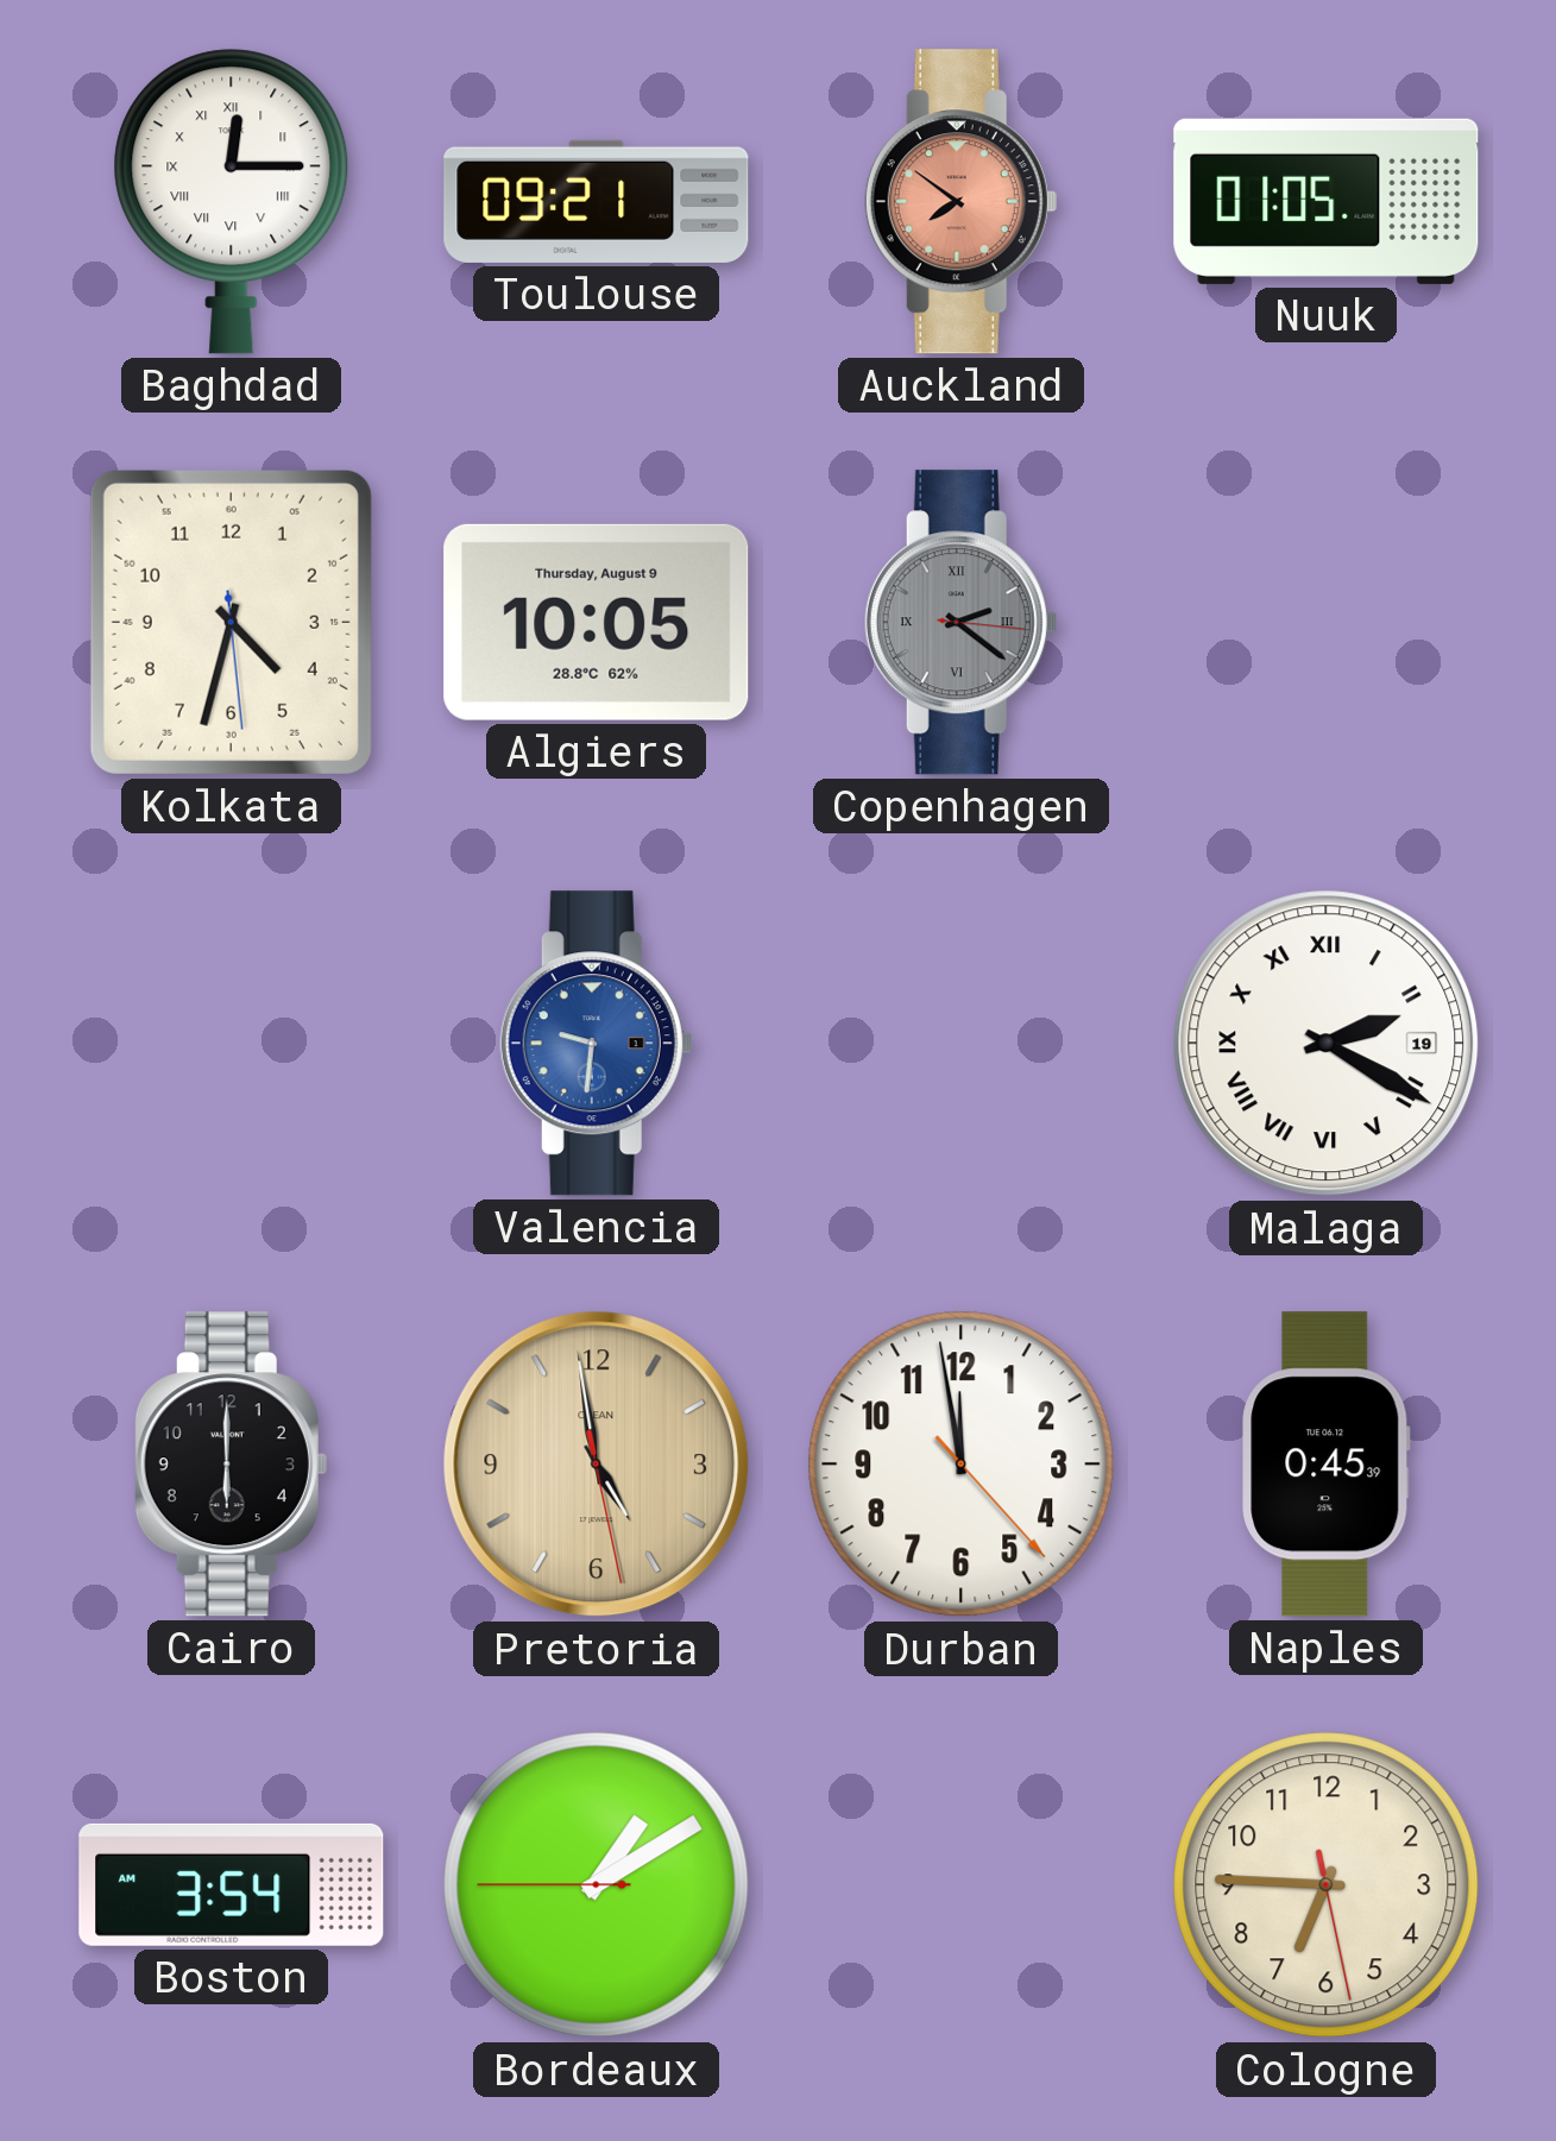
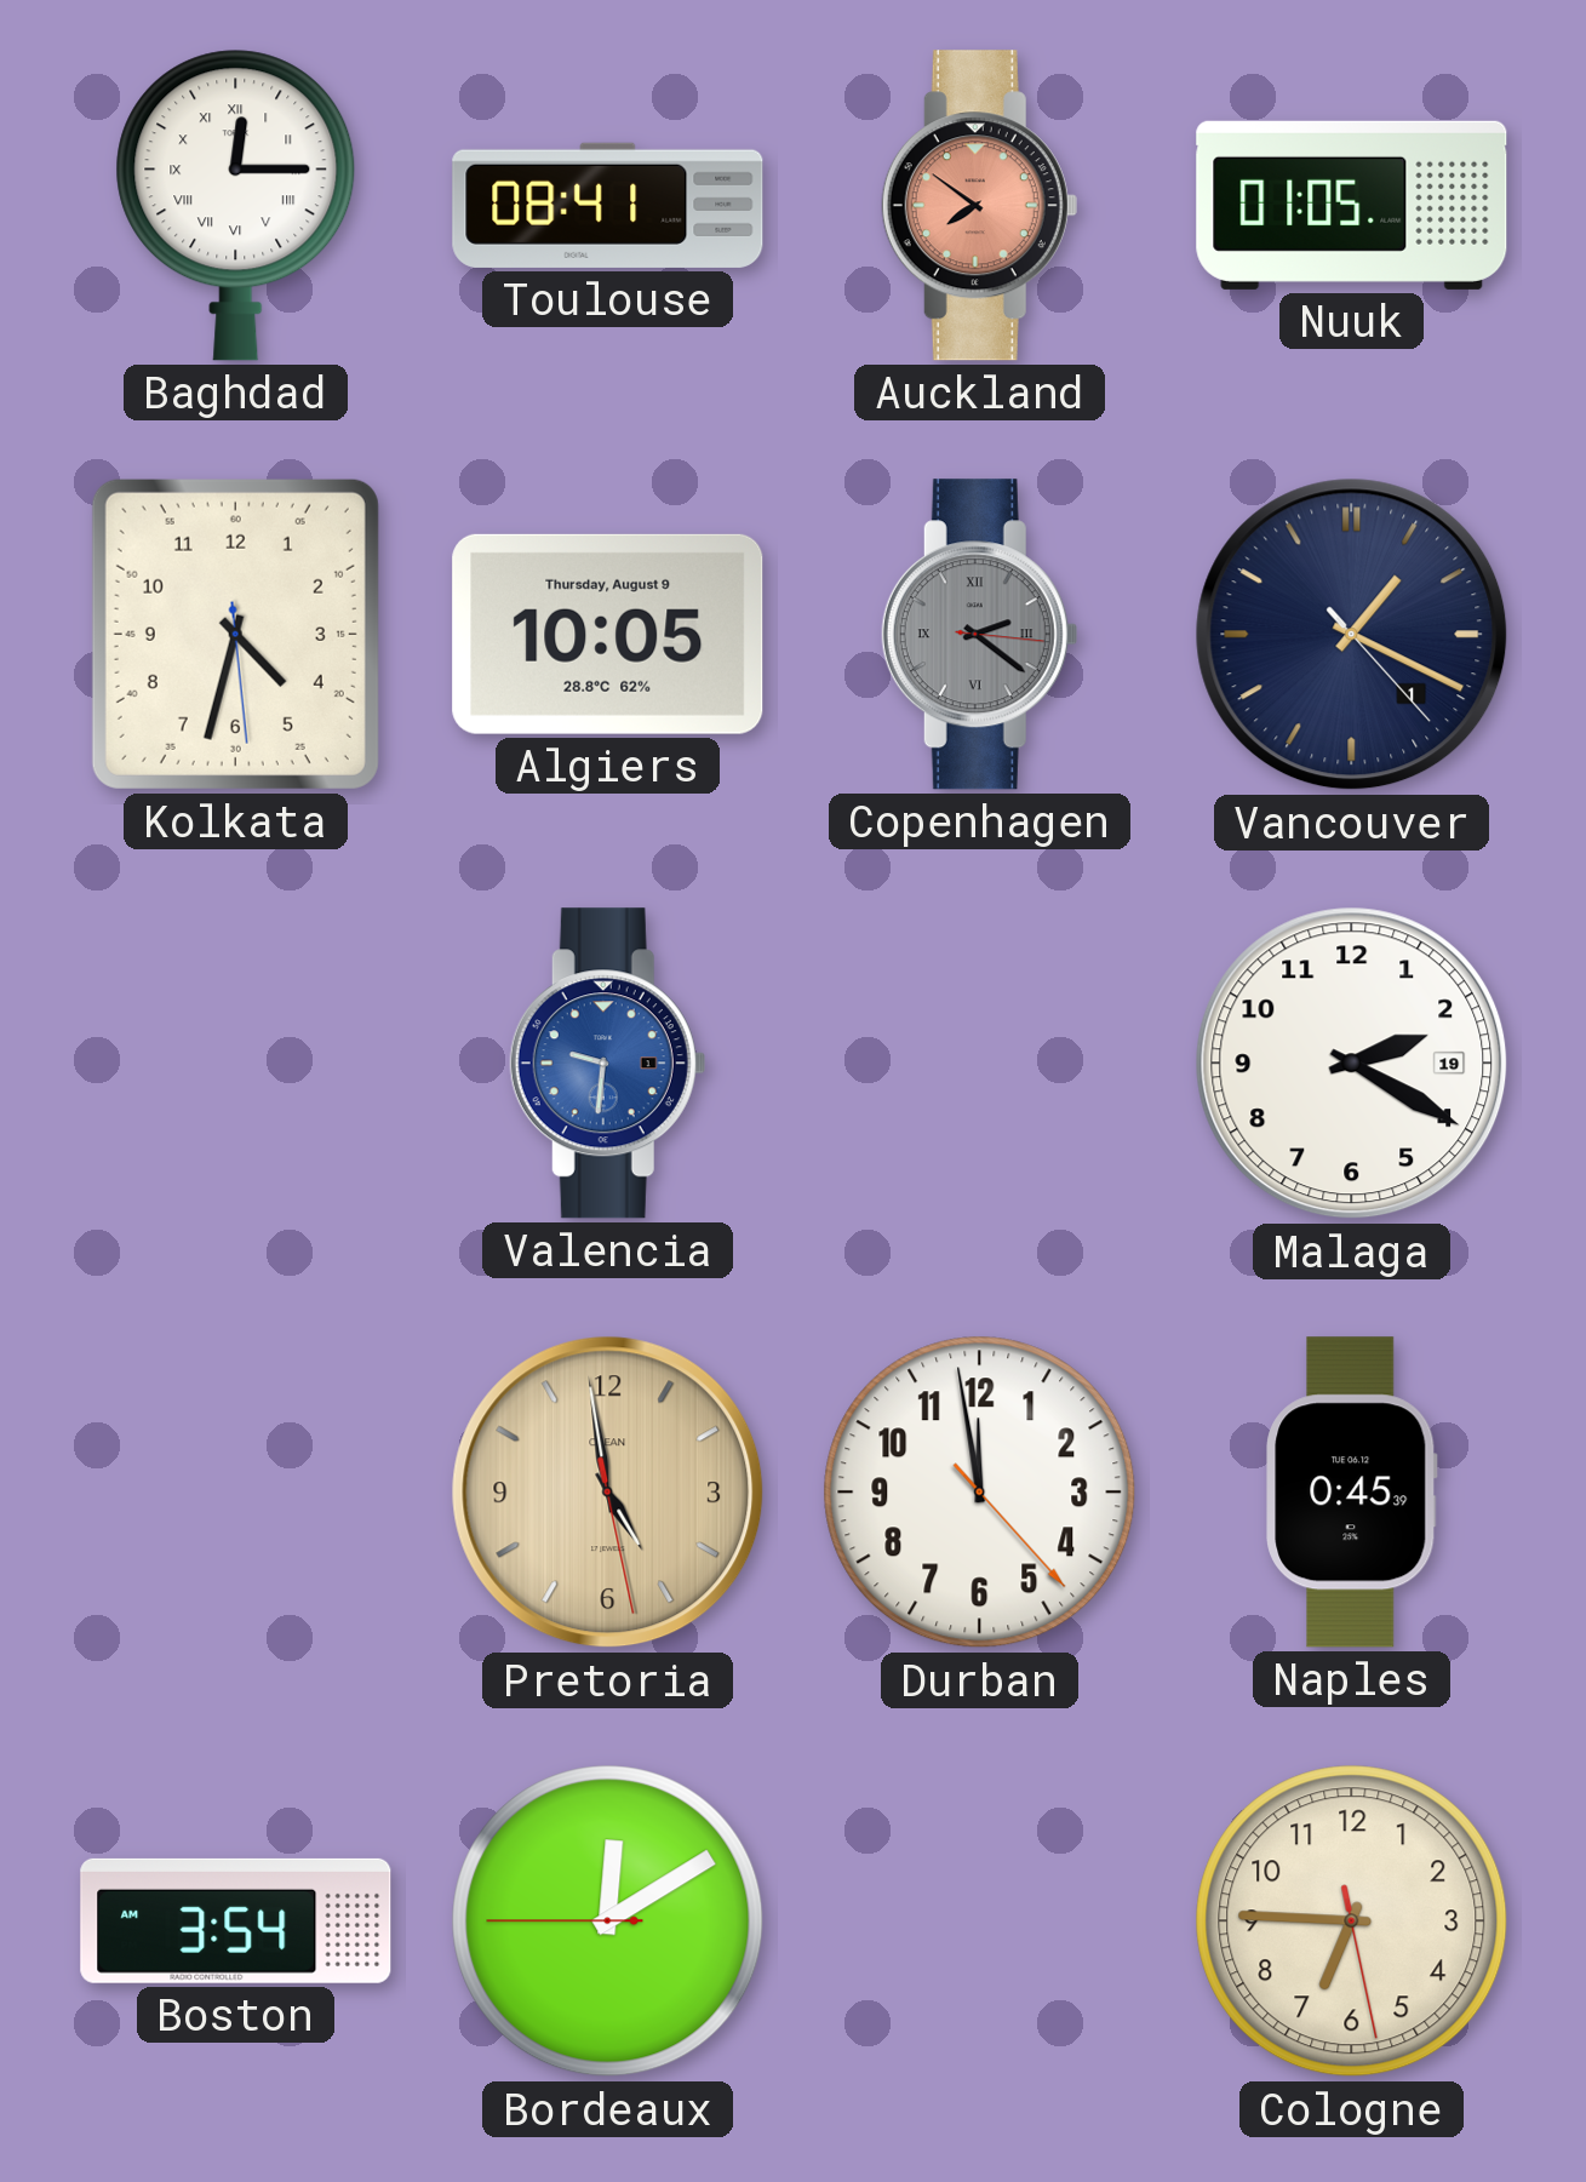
Toulouse: 09:21 -> 08:41
Vancouver: none -> 1:19
Malaga numerals: Roman -> Arabic
Cairo: 6:00 -> none
Bordeaux: 1:09 -> 12:09
